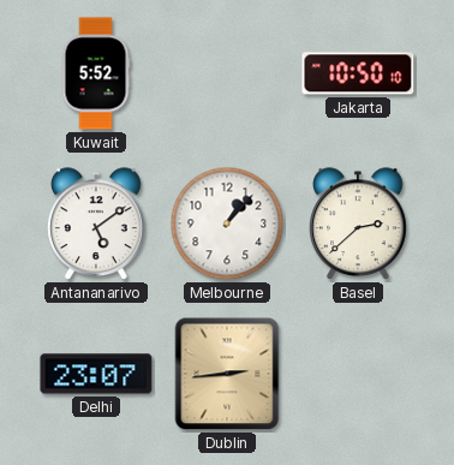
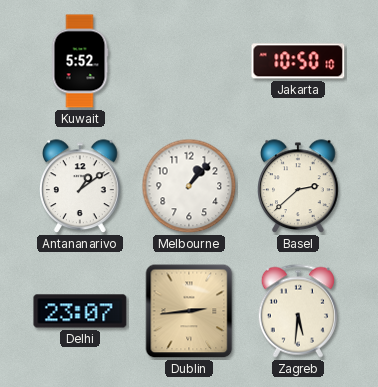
Antananarivo: 5:09 -> 1:09
Zagreb: none -> 5:31
